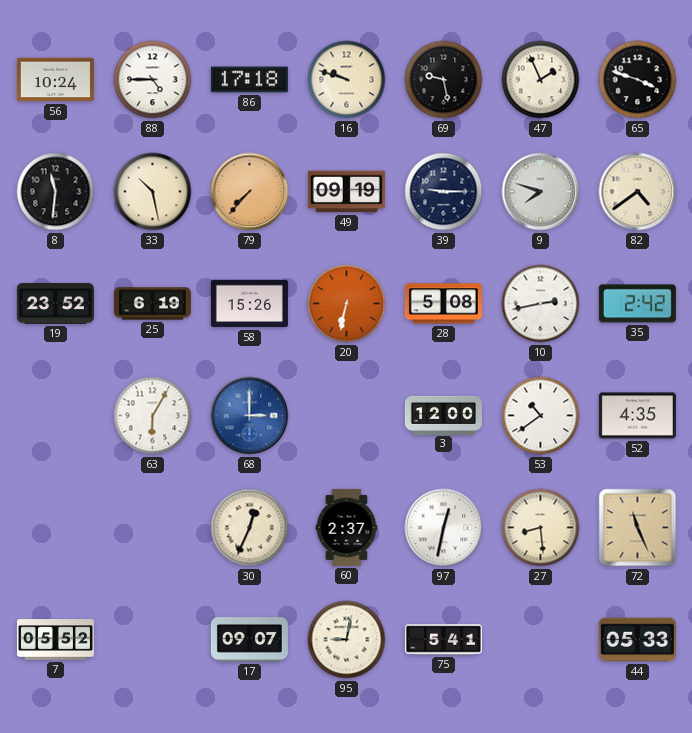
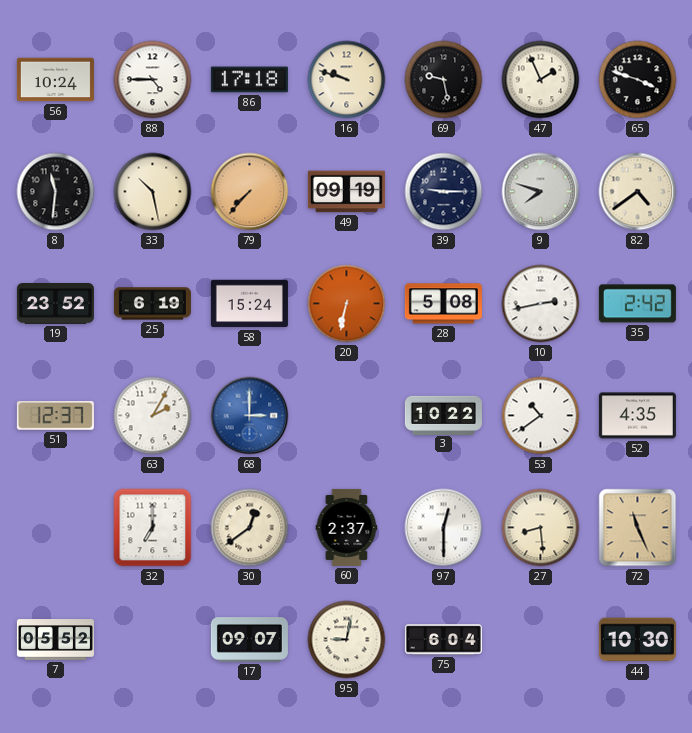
58: 15:26 -> 15:24
51: none -> 12:37
63: 6:05 -> 2:05
3: 12:00 -> 10:22
32: none -> 7:00
30: 12:34 -> 12:39
97: 12:32 -> 12:30
75: 5:41 -> 6:04
44: 05:33 -> 10:30
